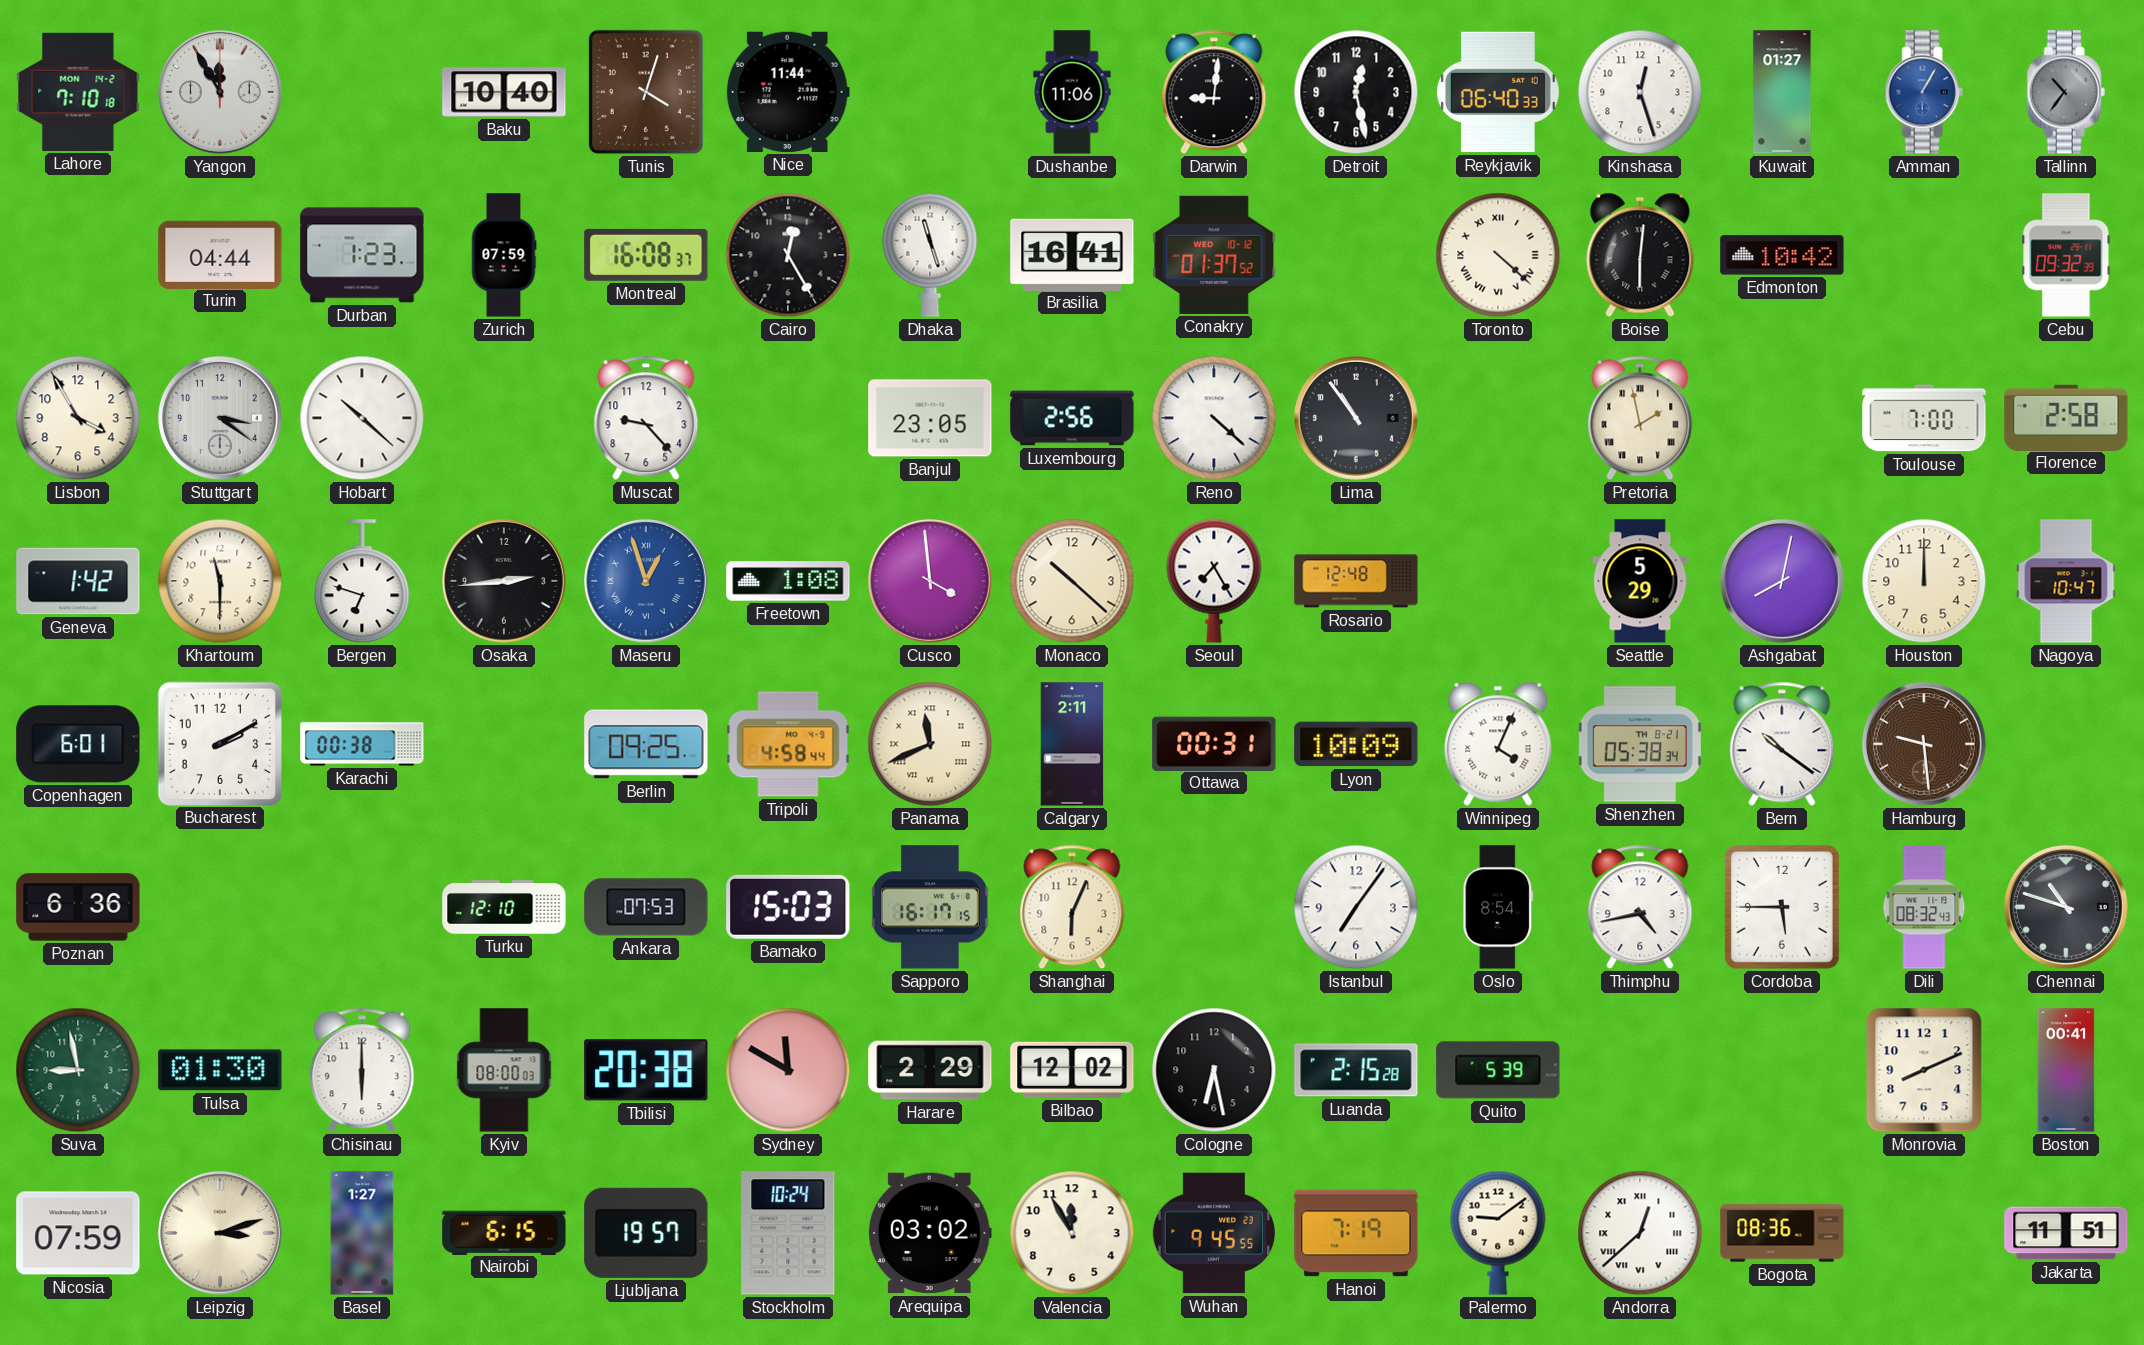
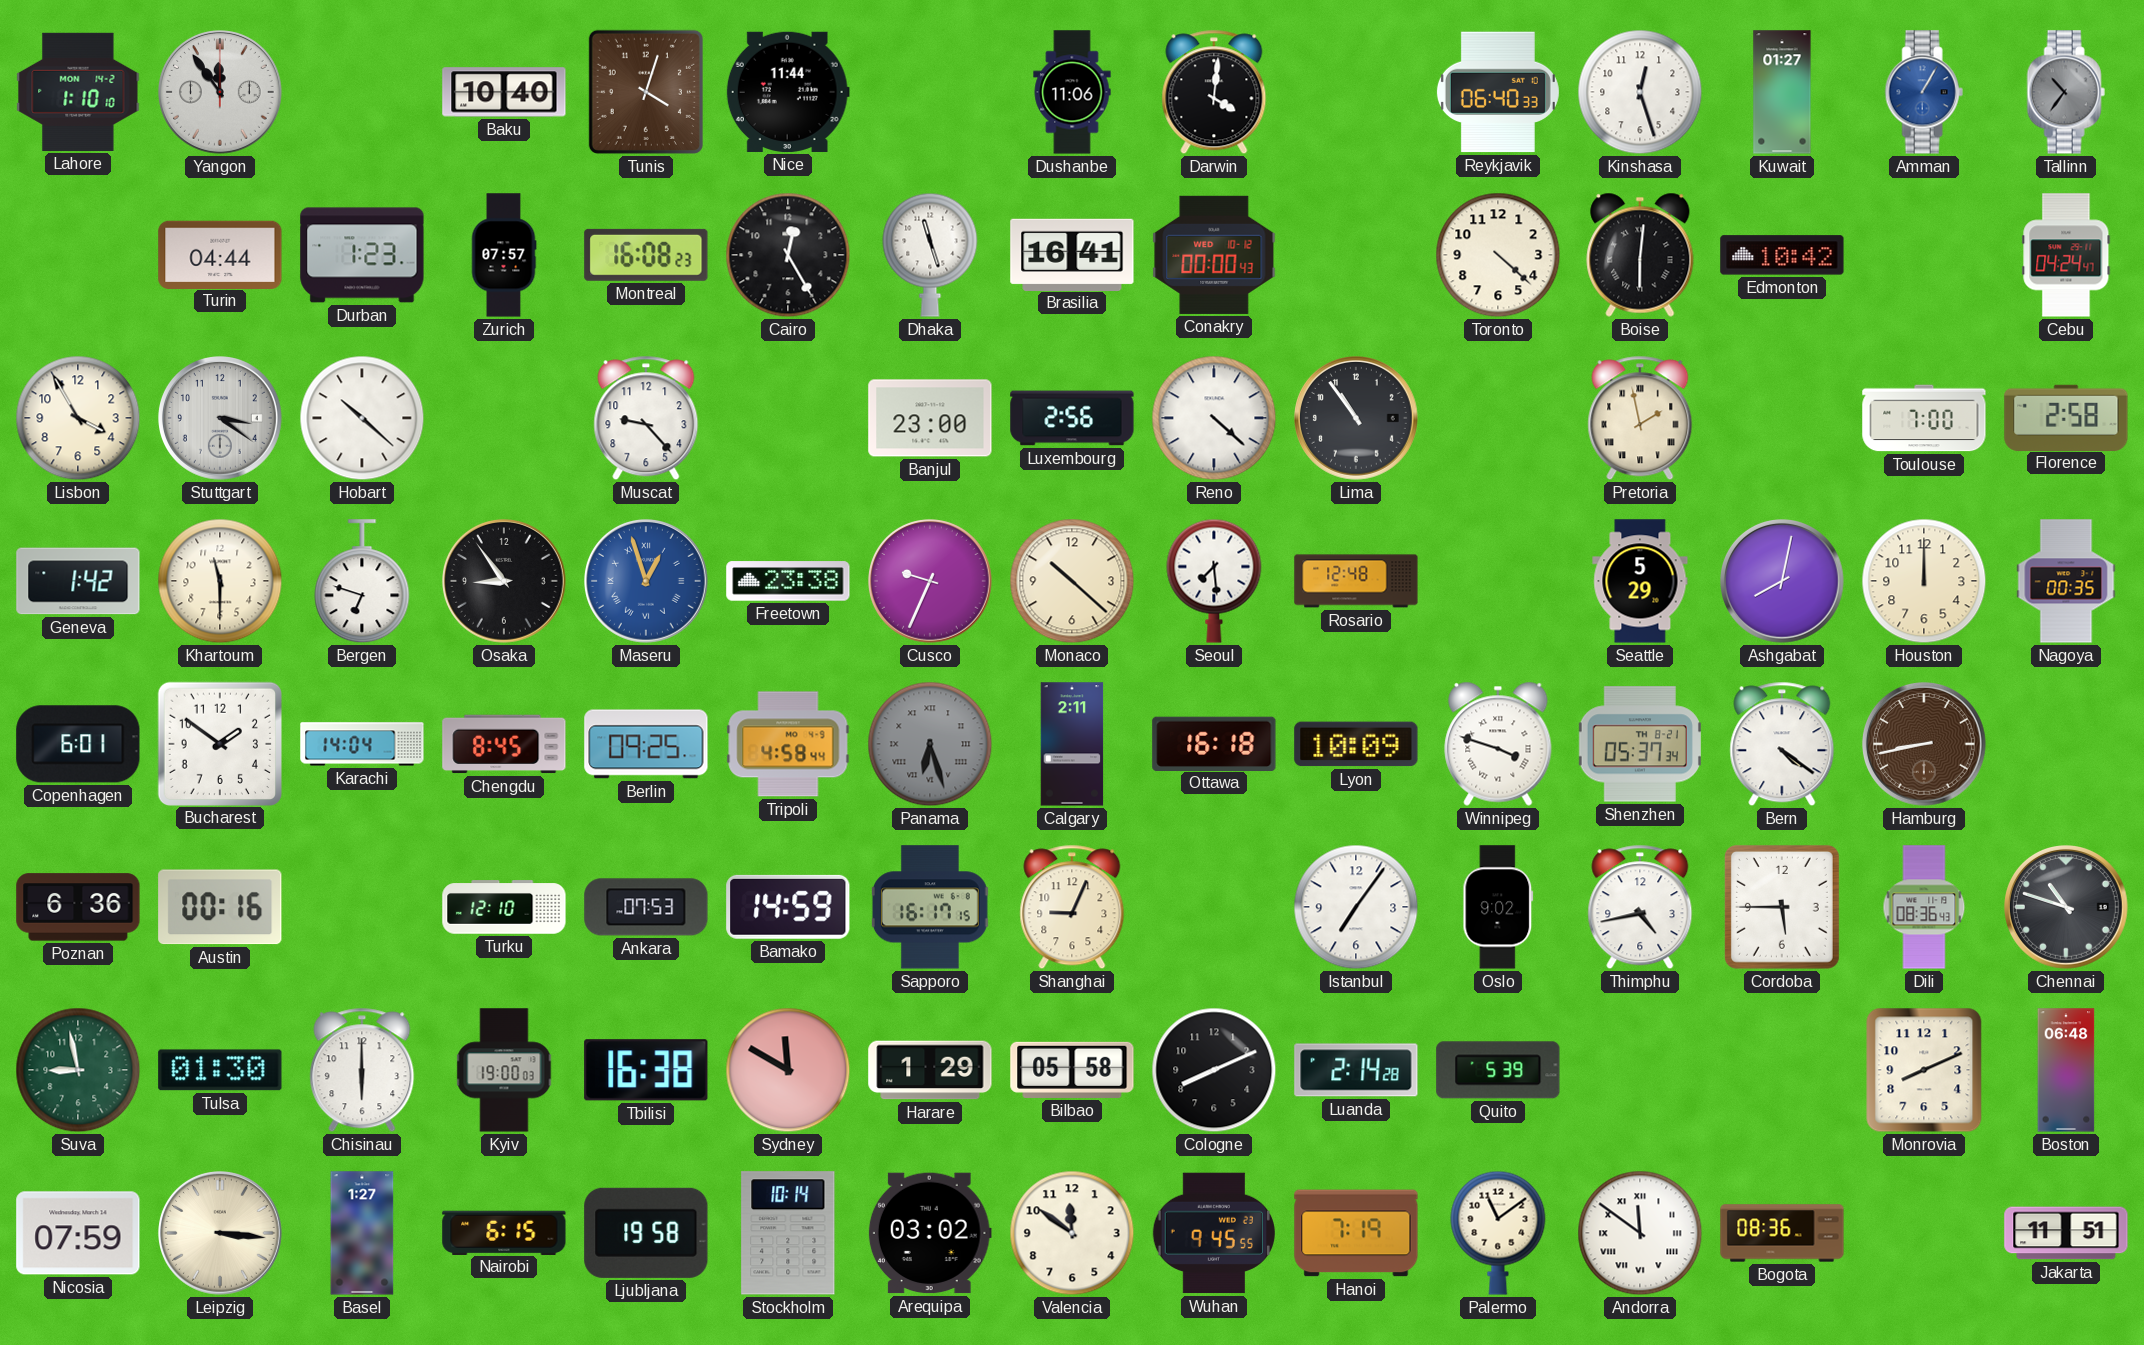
Lahore: 7:10 -> 1:10
Yangon: 11:55 -> 11:54
Darwin: 9:01 -> 4:01
Detroit: 12:28 -> none
Zurich: 07:59 -> 07:57
Montreal: 16:08:37 -> 16:08:23
Conakry: 01:37 -> 00:00
Toronto numerals: Roman -> Arabic
Cebu: 09:32 -> 04:24
Banjul: 23:05 -> 23:00
Osaka: 2:44 -> 8:54
Freetown: 1:08 -> 23:38
Cusco: 3:59 -> 9:34
Seoul: 7:25 -> 7:29
Nagoya: 10:47 -> 00:35
Bucharest: 2:10 -> 1:51
Karachi: 00:38 -> 14:04
Chengdu: none -> 8:45
Panama: 11:41 -> 6:27
Panama dial: cream -> grey
Ottawa: 00:31 -> 16:18
Winnipeg: 4:04 -> 3:48
Shenzhen: 05:38 -> 05:37
Bern: 10:21 -> 4:21
Hamburg: 9:29 -> 8:43
Austin: none -> 00:16
Bamako: 15:03 -> 14:59
Shanghai: 6:04 -> 9:04
Oslo: 8:54 -> 9:02
Dili: 08:32 -> 08:36
Kyiv: 08:00 -> 19:00
Tbilisi: 20:38 -> 16:38
Harare: 2:29 -> 1:29
Bilbao: 12:02 -> 05:58
Cologne: 6:28 -> 8:11
Luanda: 2:15 -> 2:14
Boston: 00:41 -> 06:48
Leipzig: 3:12 -> 3:16
Ljubljana: 19:57 -> 19:58
Stockholm: 10:24 -> 10:14
Valencia: 11:55 -> 11:51
Palermo: 9:09 -> 11:09
Andorra: 12:38 -> 11:51
